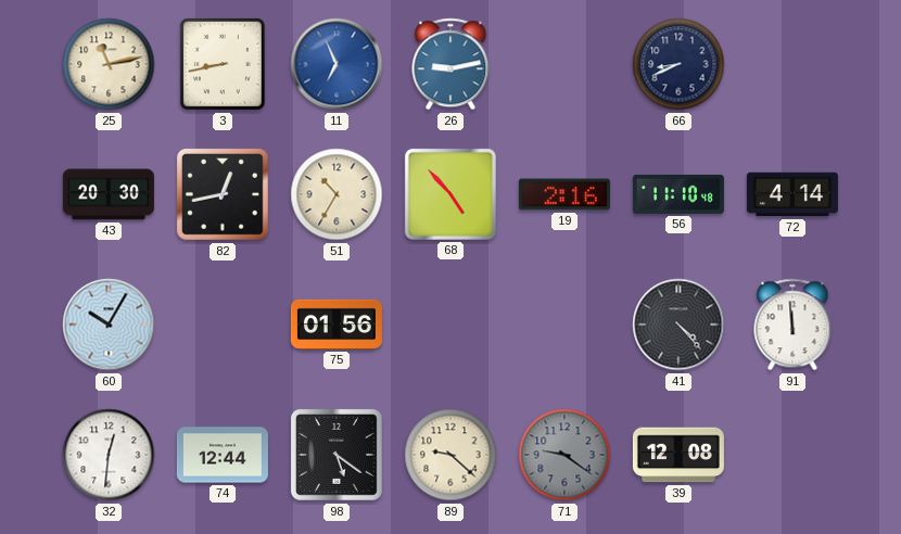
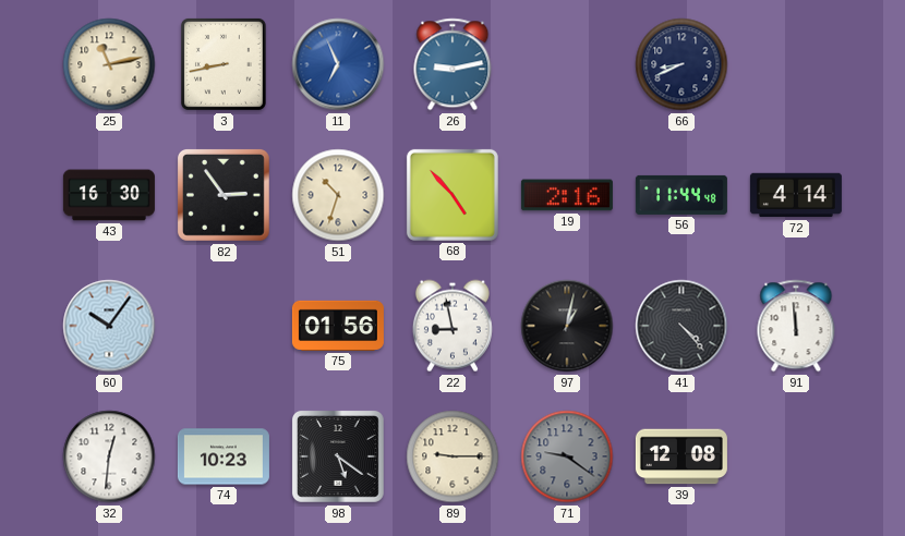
43: 20:30 -> 16:30
82: 12:43 -> 2:54
51: 10:35 -> 10:33
56: 11:10 -> 11:44
60: 10:05 -> 10:06
22: none -> 8:58
97: none -> 1:02
74: 12:44 -> 10:23
89: 9:22 -> 9:15
